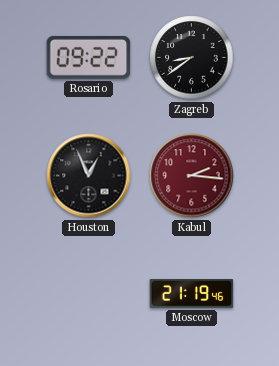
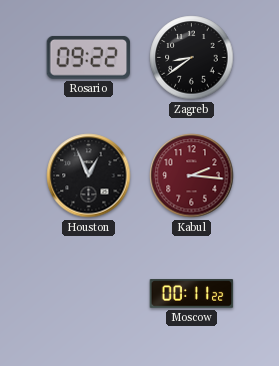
Moscow: 21:19 -> 00:11
